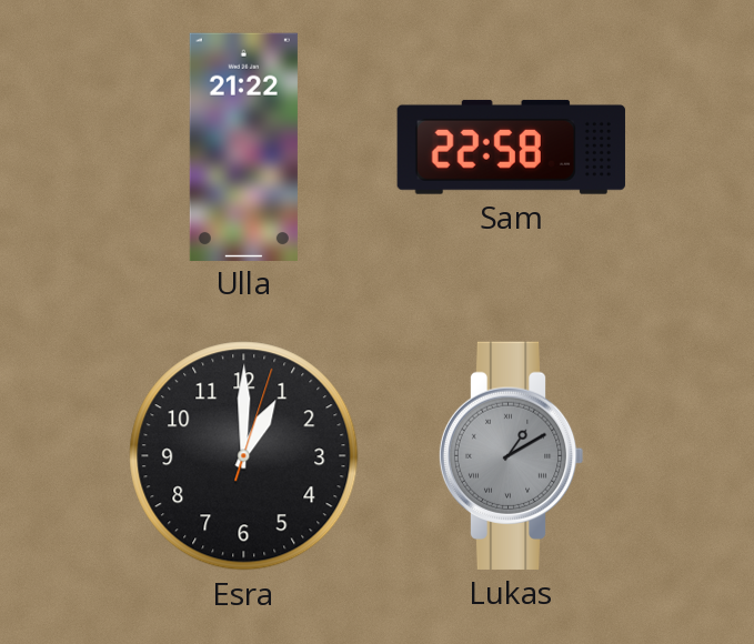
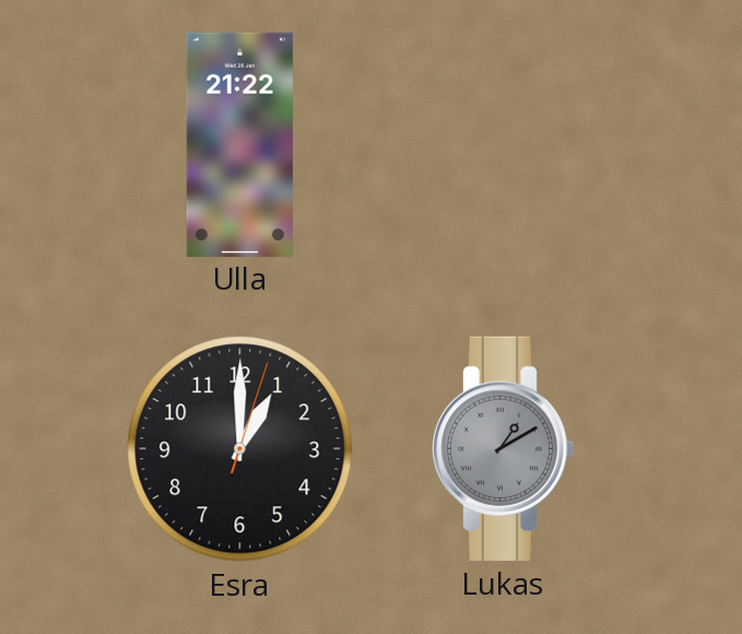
Sam: 22:58 -> none
